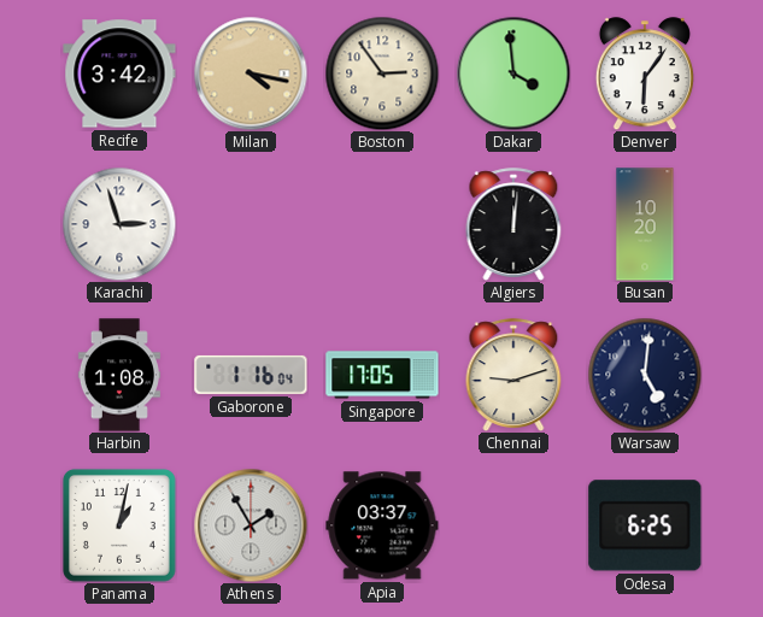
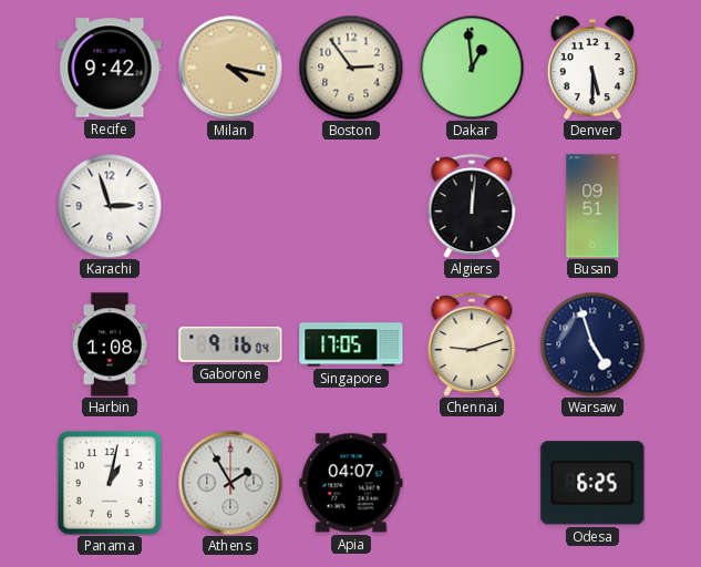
Recife: 3:42 -> 9:42
Dakar: 3:59 -> 12:59
Denver: 6:06 -> 5:30
Busan: 10:20 -> 09:51
Gaborone: 1:16 -> 9:16
Warsaw: 5:01 -> 4:57
Apia: 03:37 -> 04:07
